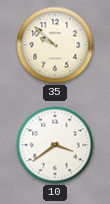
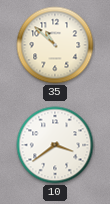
35: 9:52 -> 10:52
